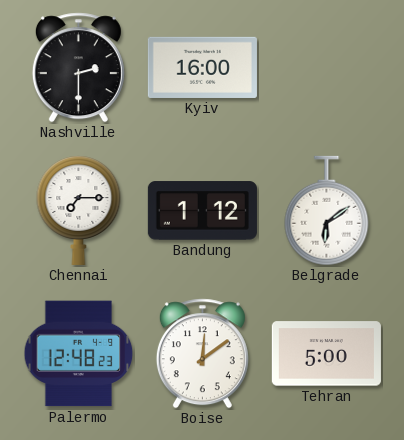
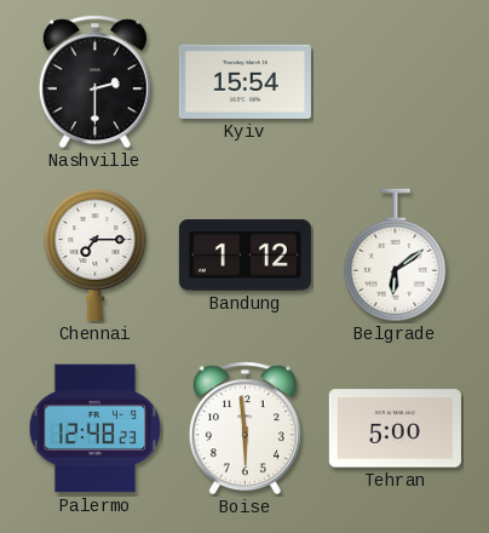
Kyiv: 16:00 -> 15:54
Boise: 12:09 -> 5:59
